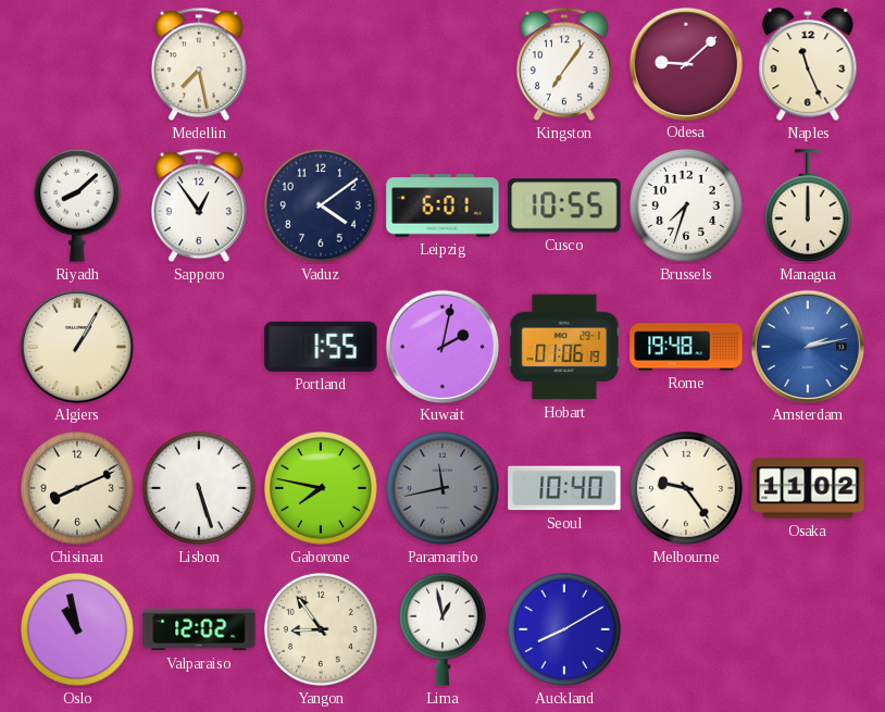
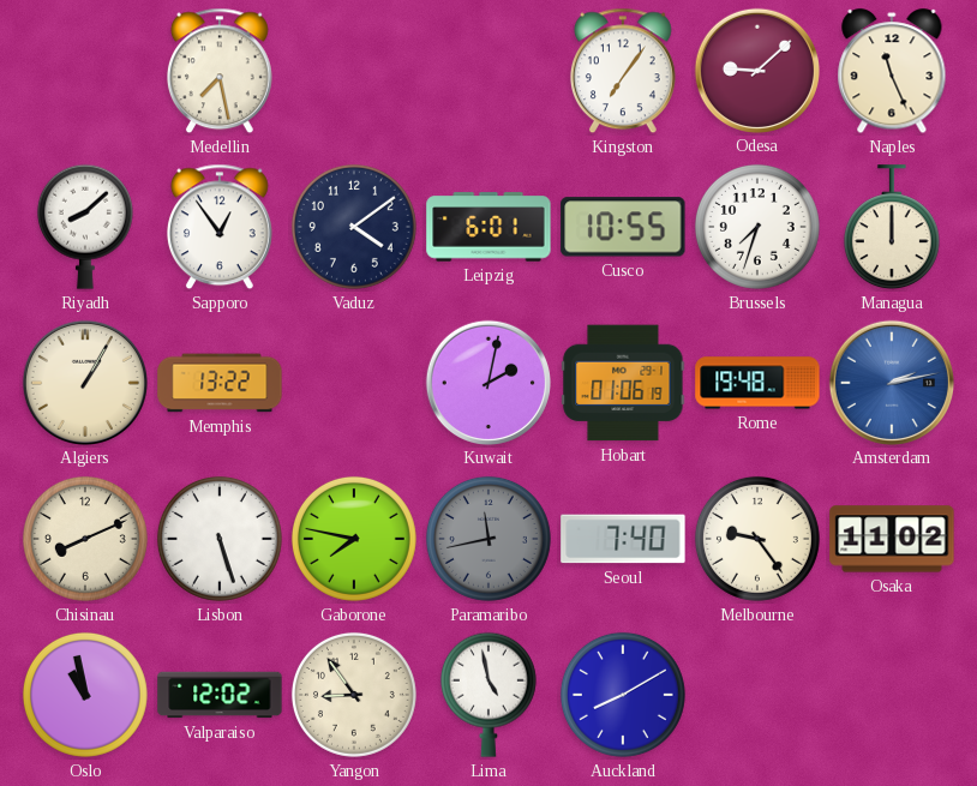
Memphis: none -> 13:22
Portland: 1:55 -> none
Seoul: 10:40 -> 7:40
Lima: 12:58 -> 4:58
